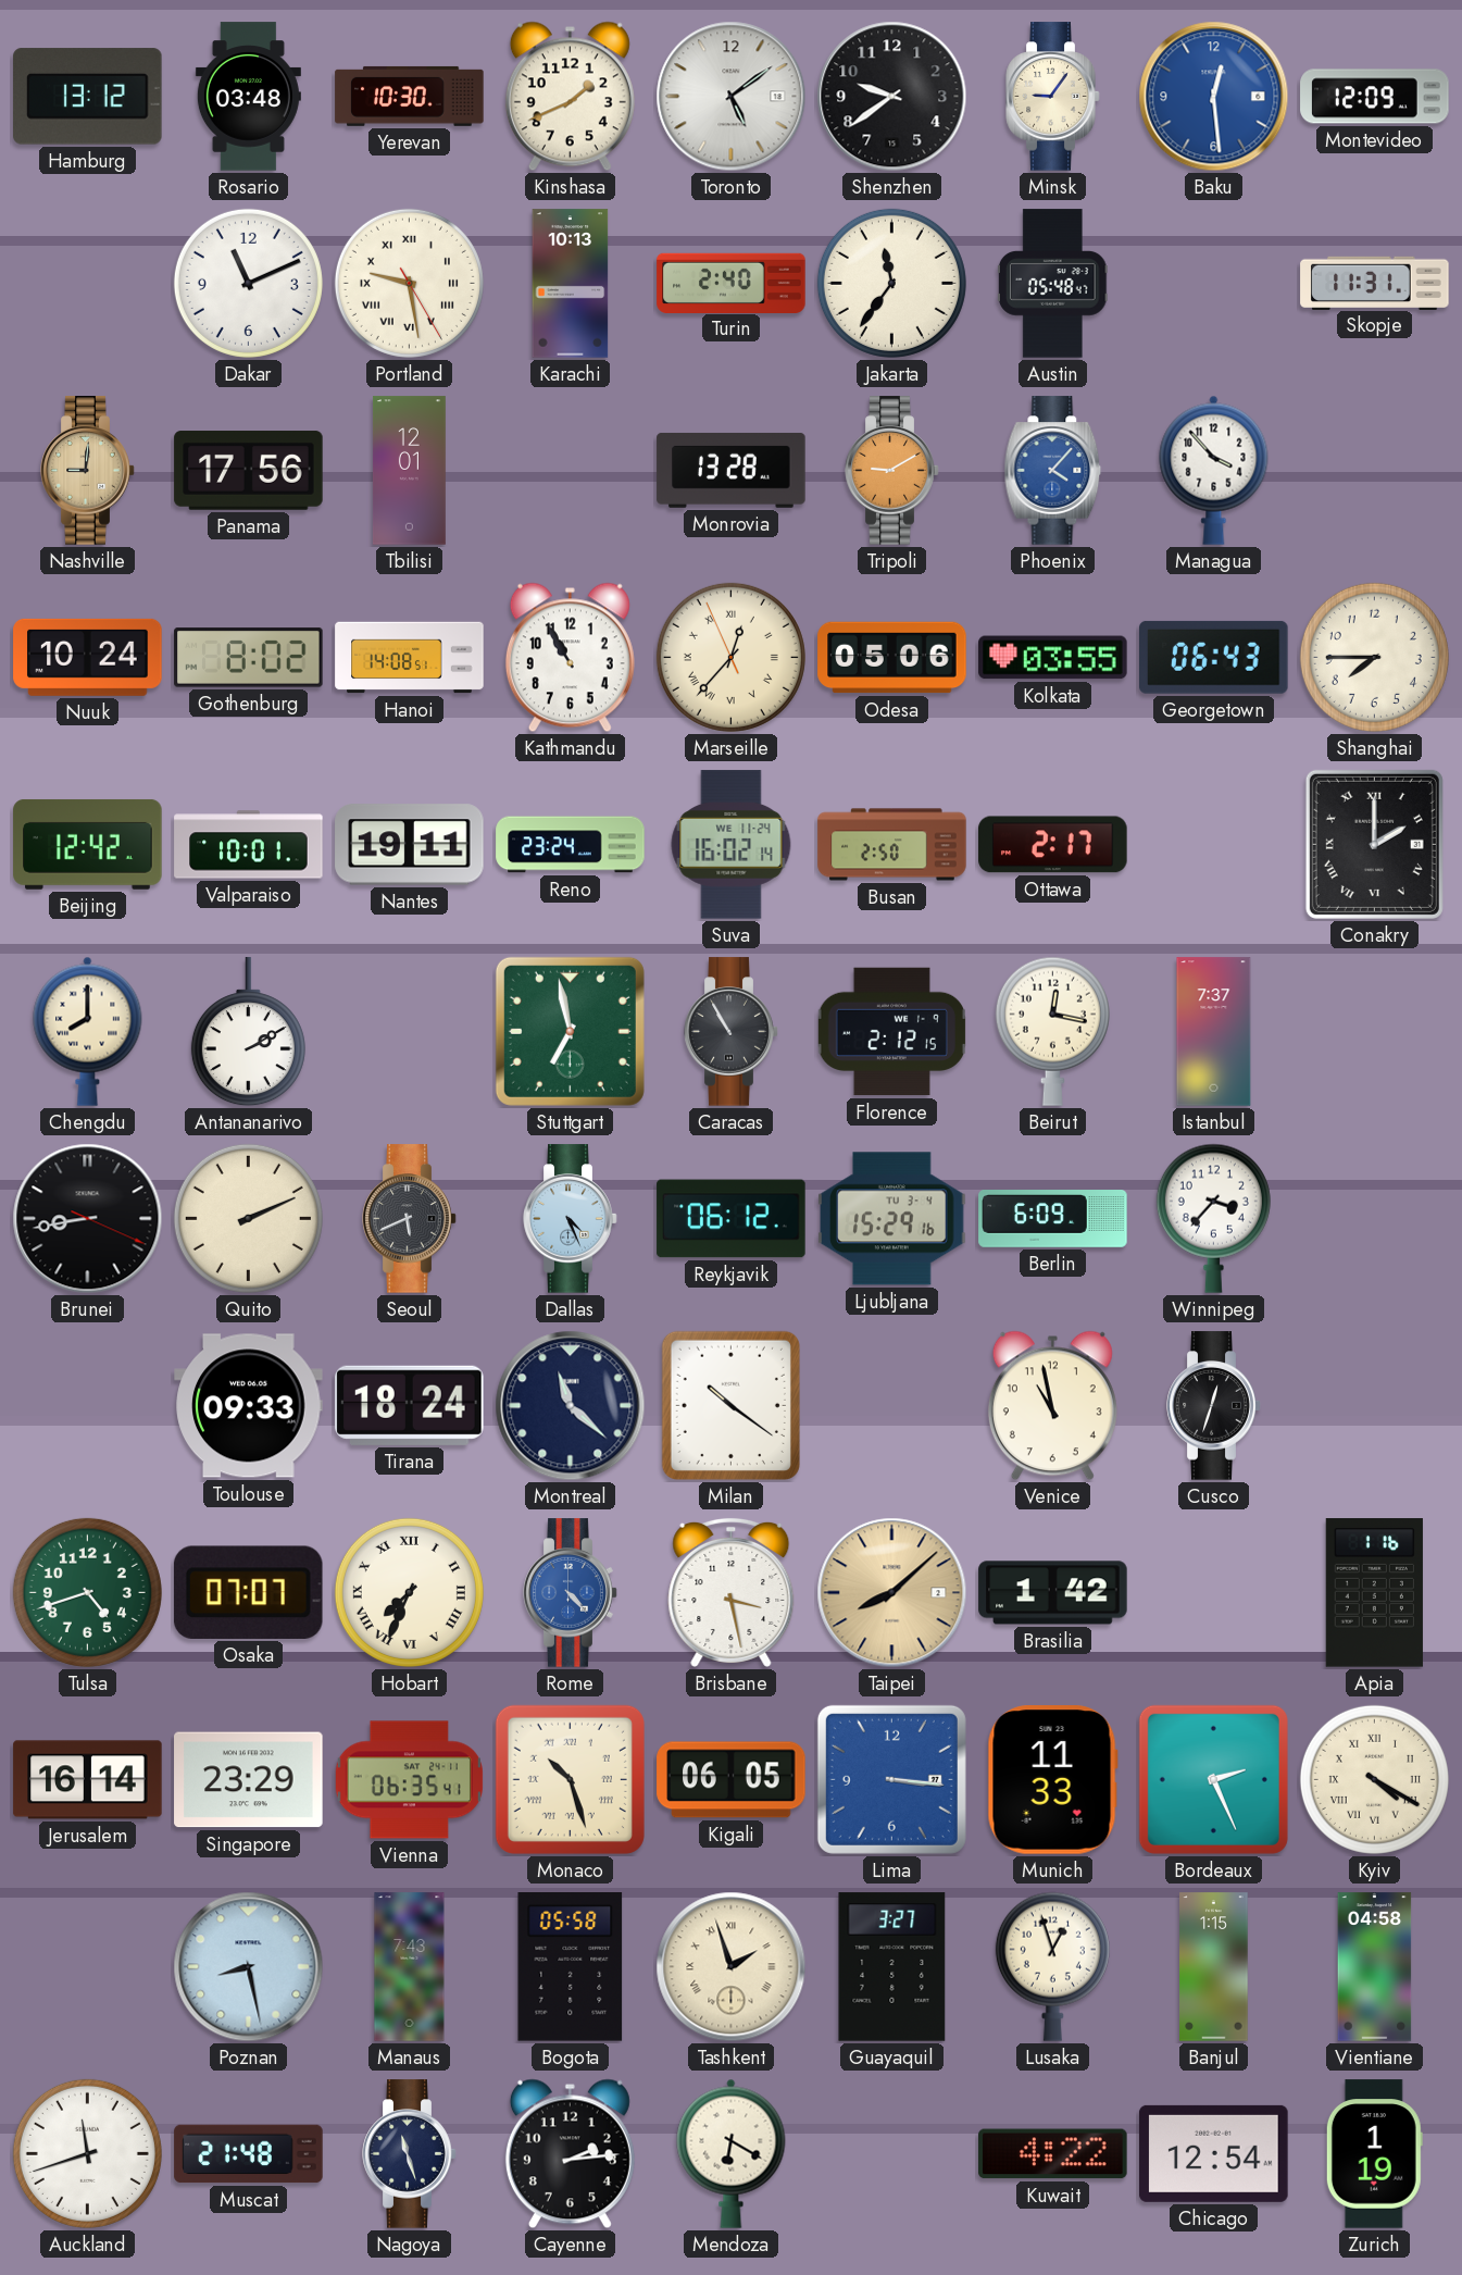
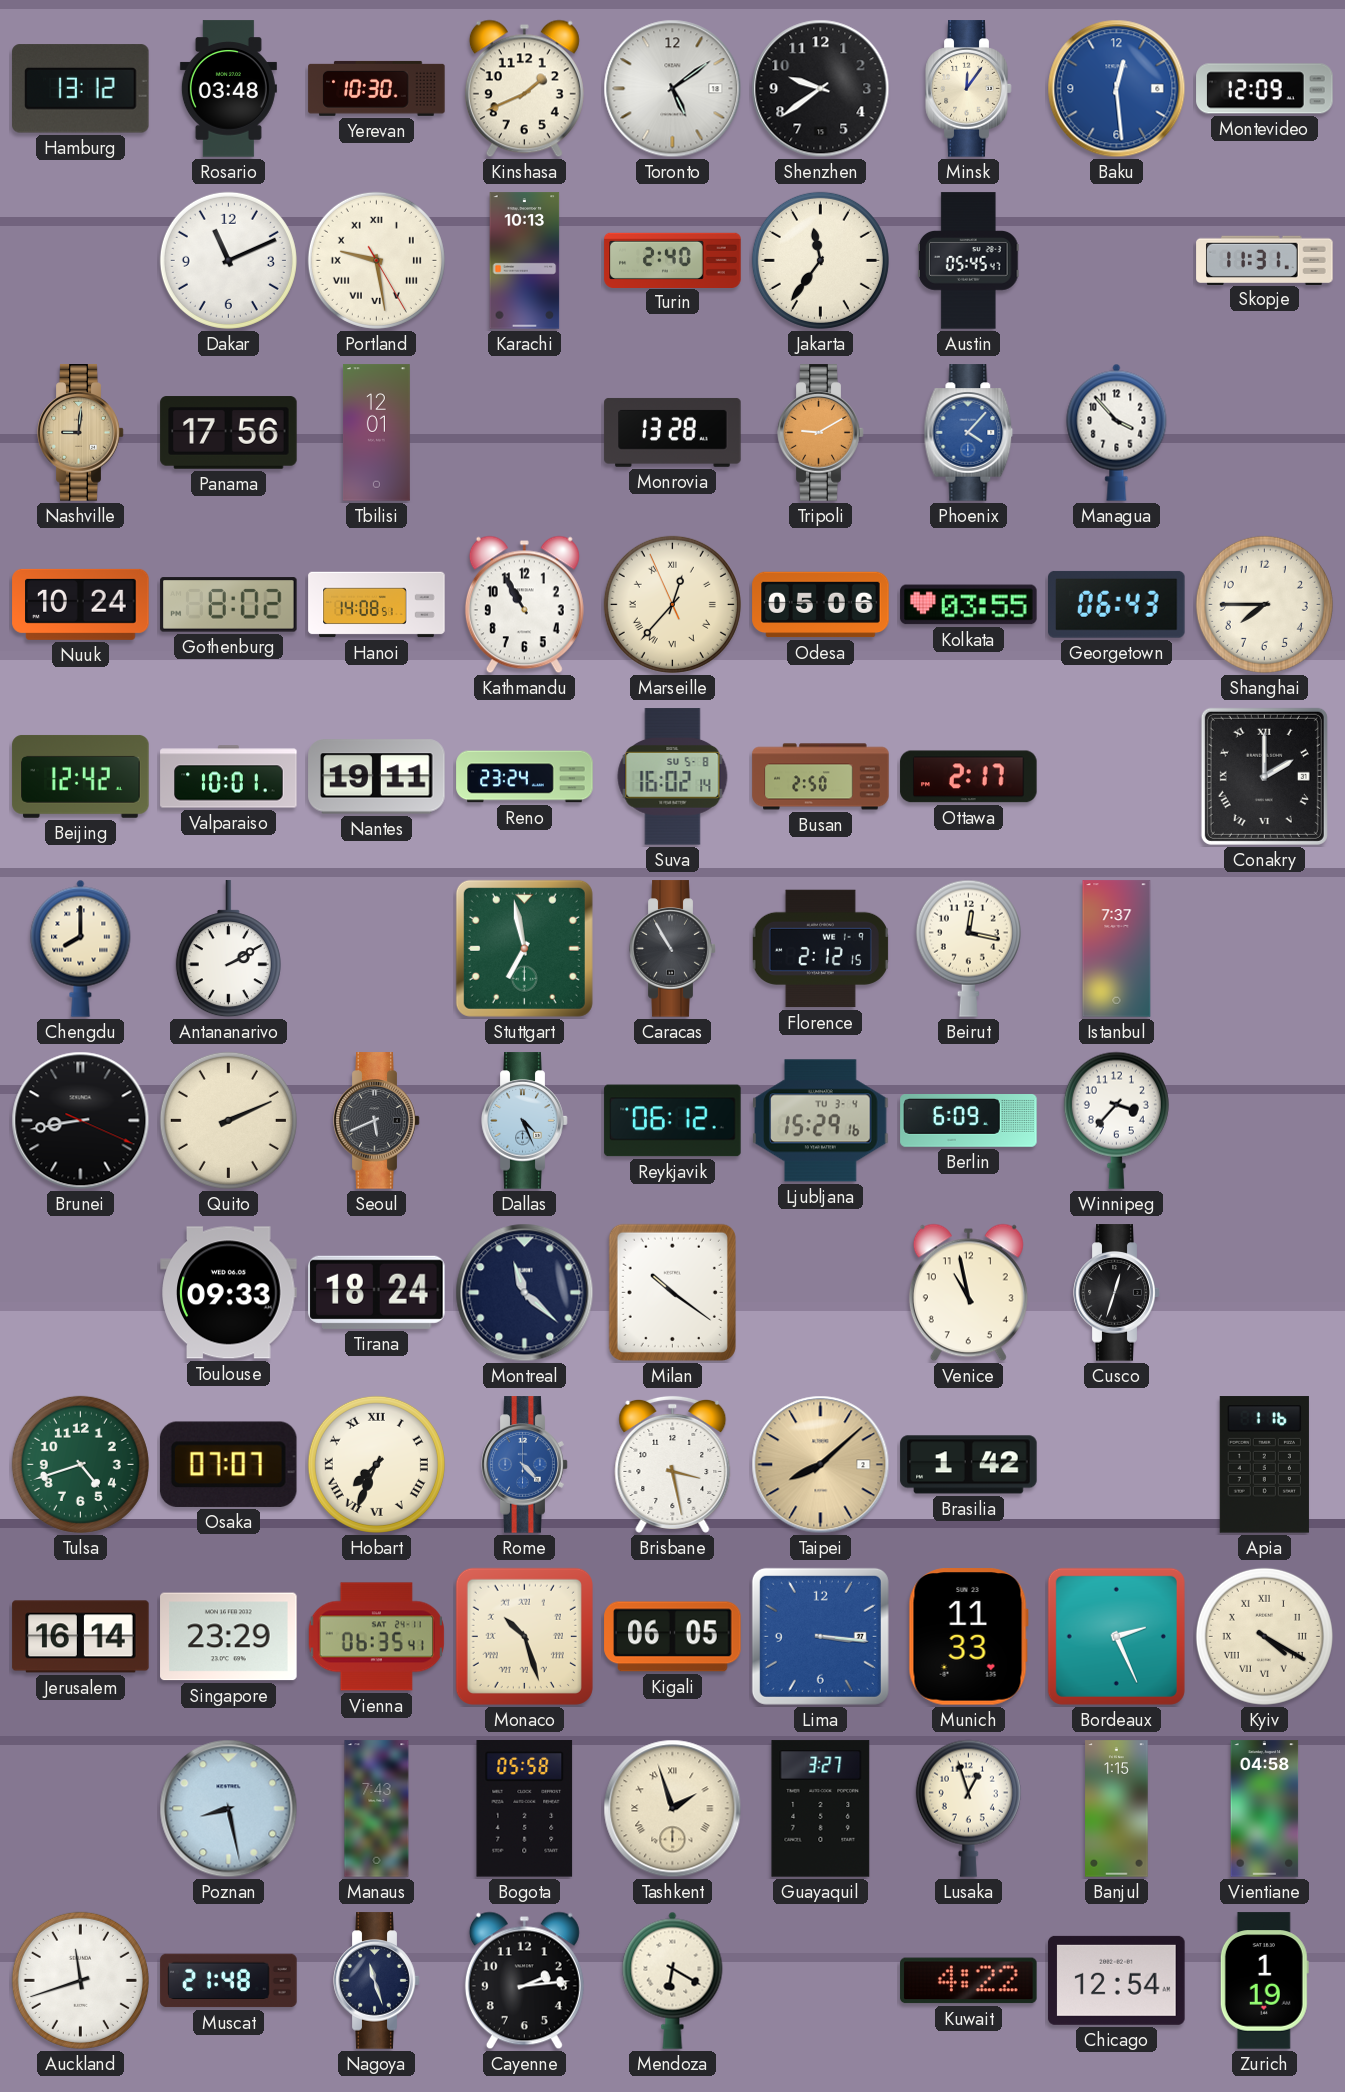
Minsk: 9:06 -> 12:06
Austin: 05:48 -> 05:45
Suva date: WE 11-24 -> SU 5-8
